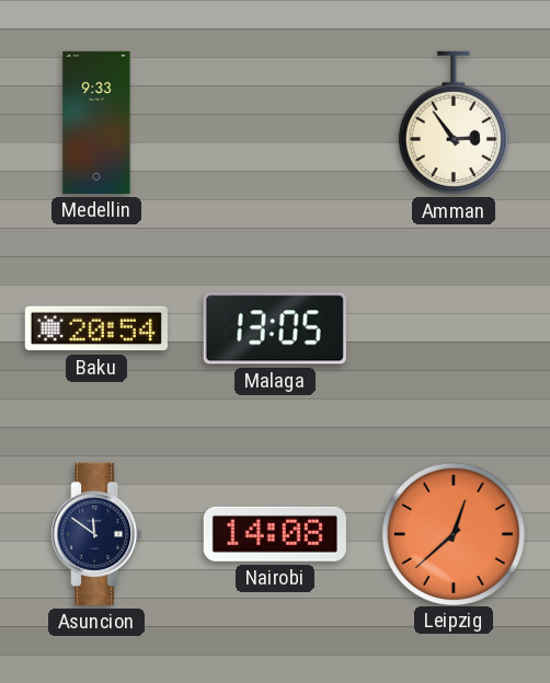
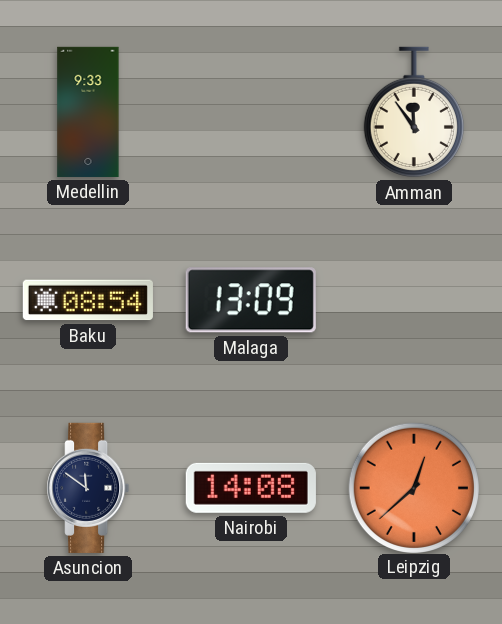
Amman: 2:54 -> 11:54
Baku: 20:54 -> 08:54
Malaga: 13:05 -> 13:09
